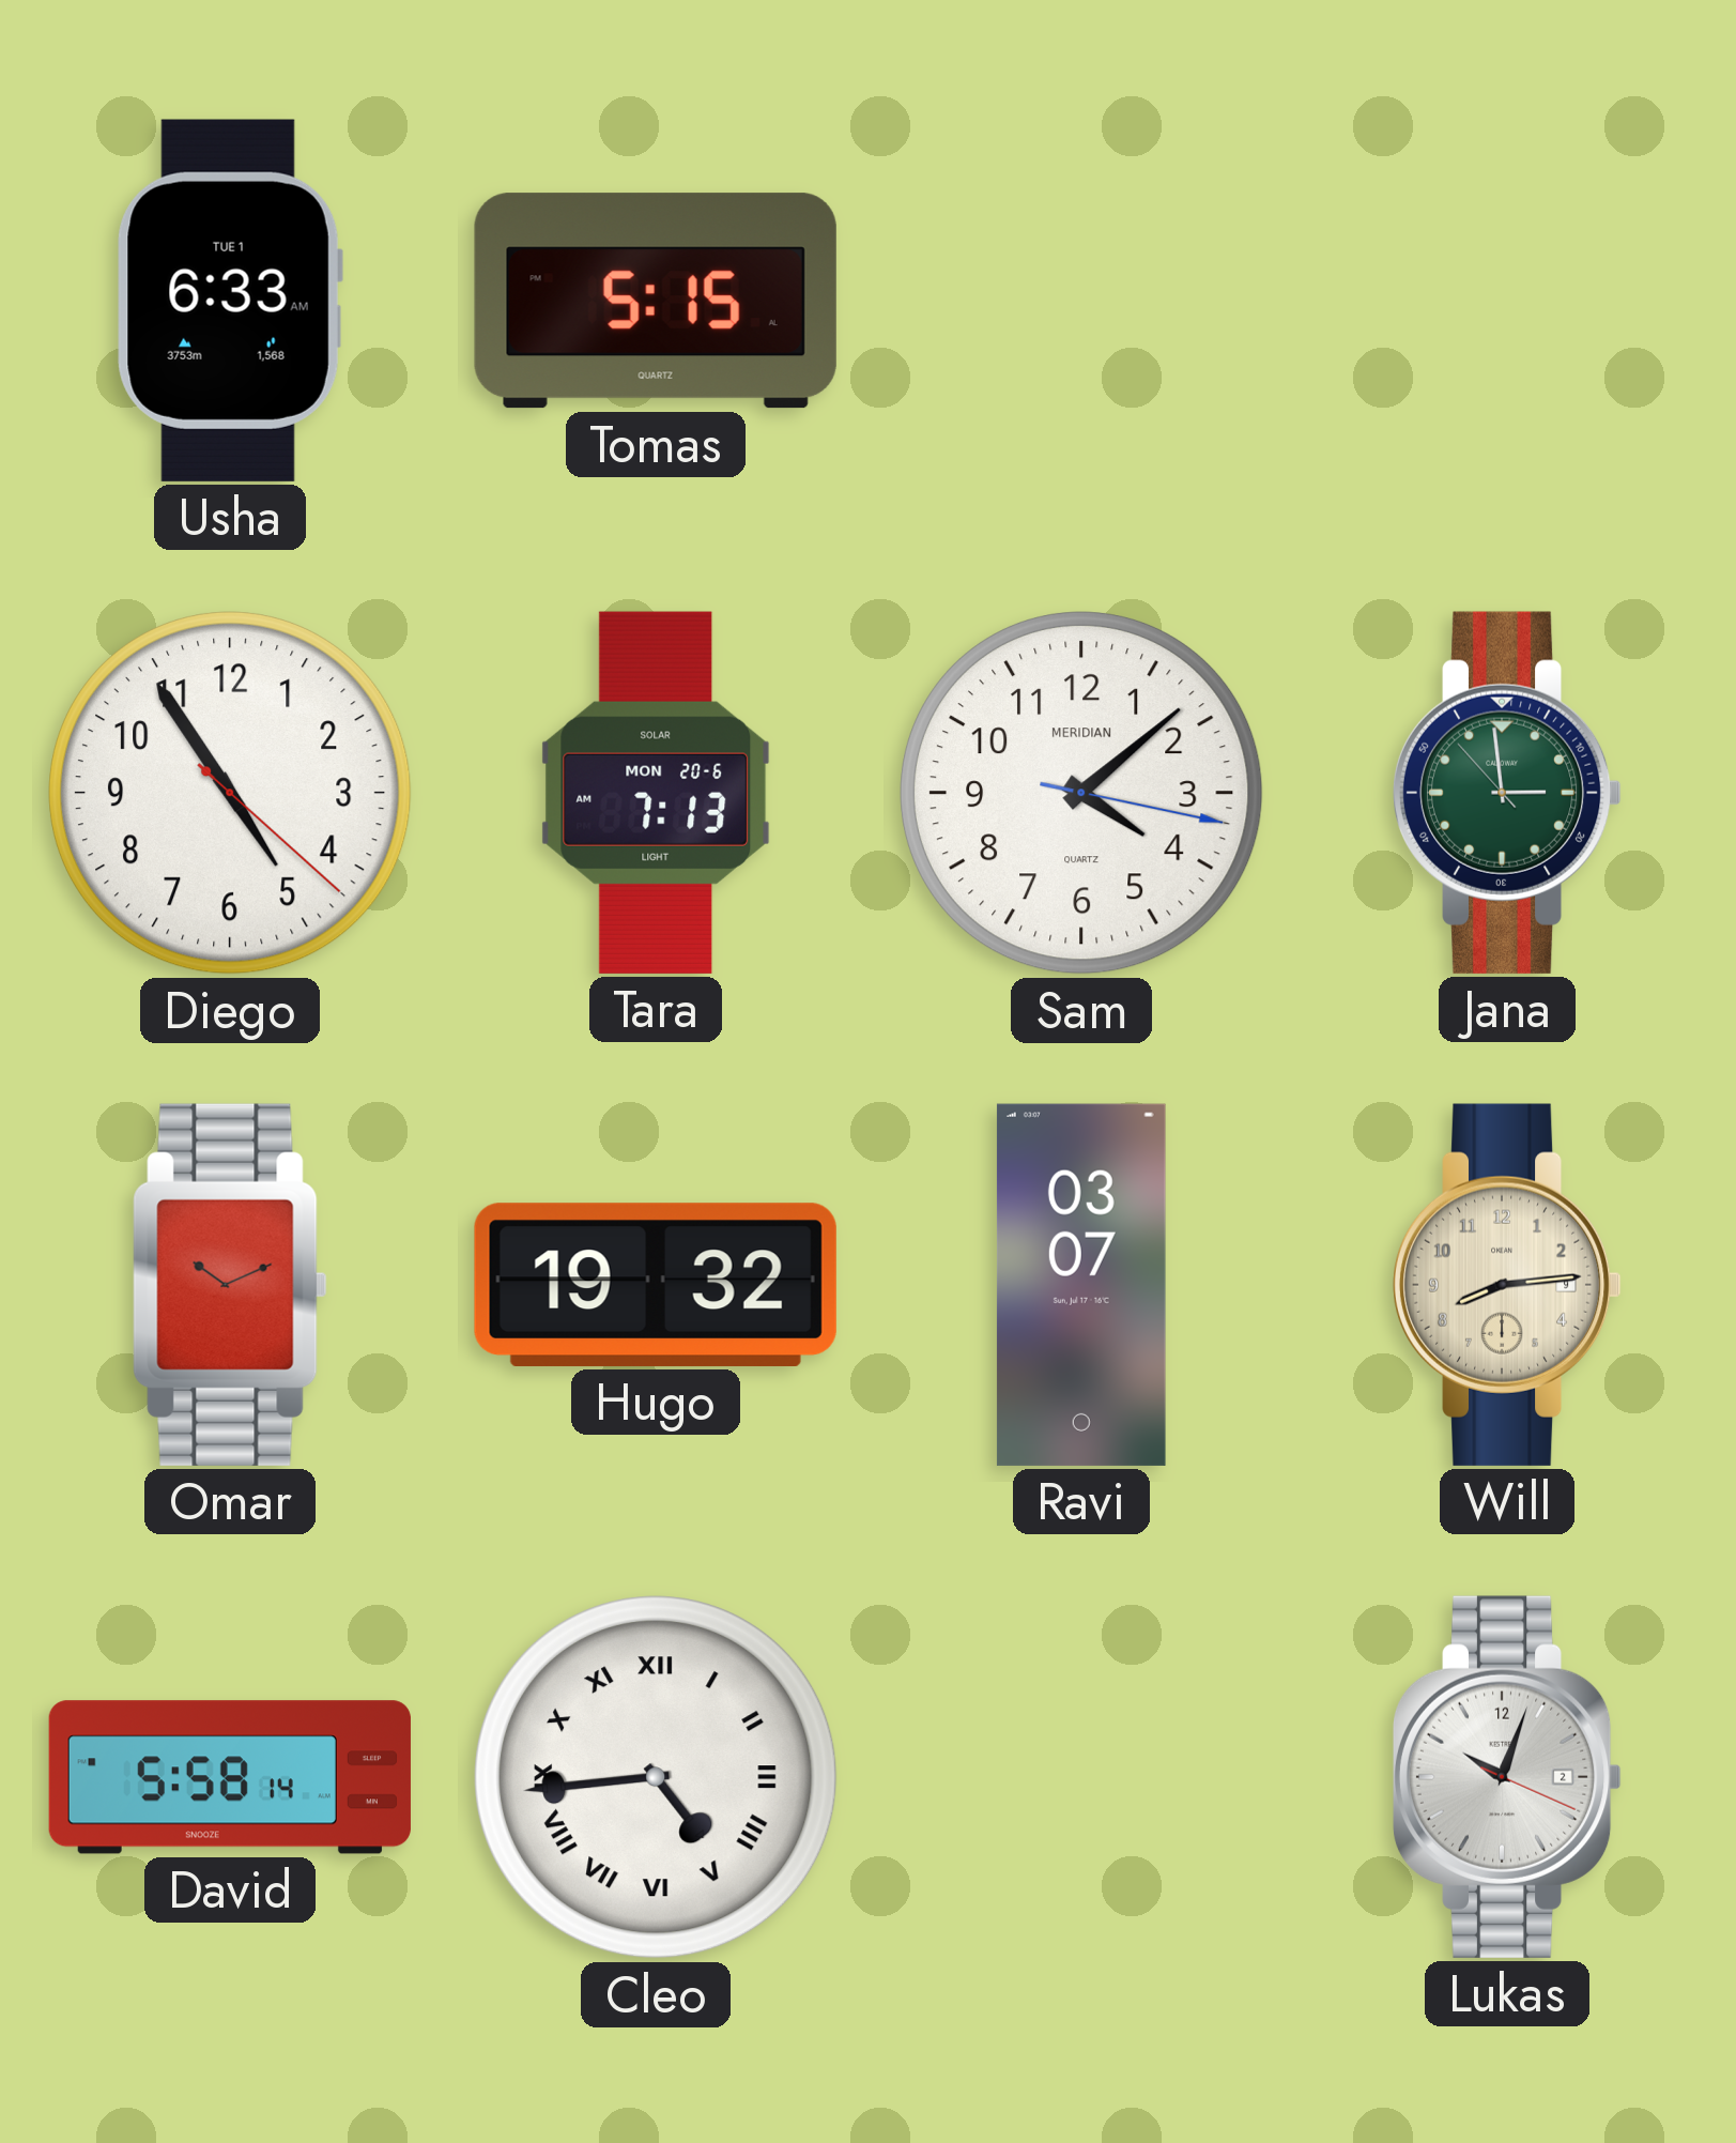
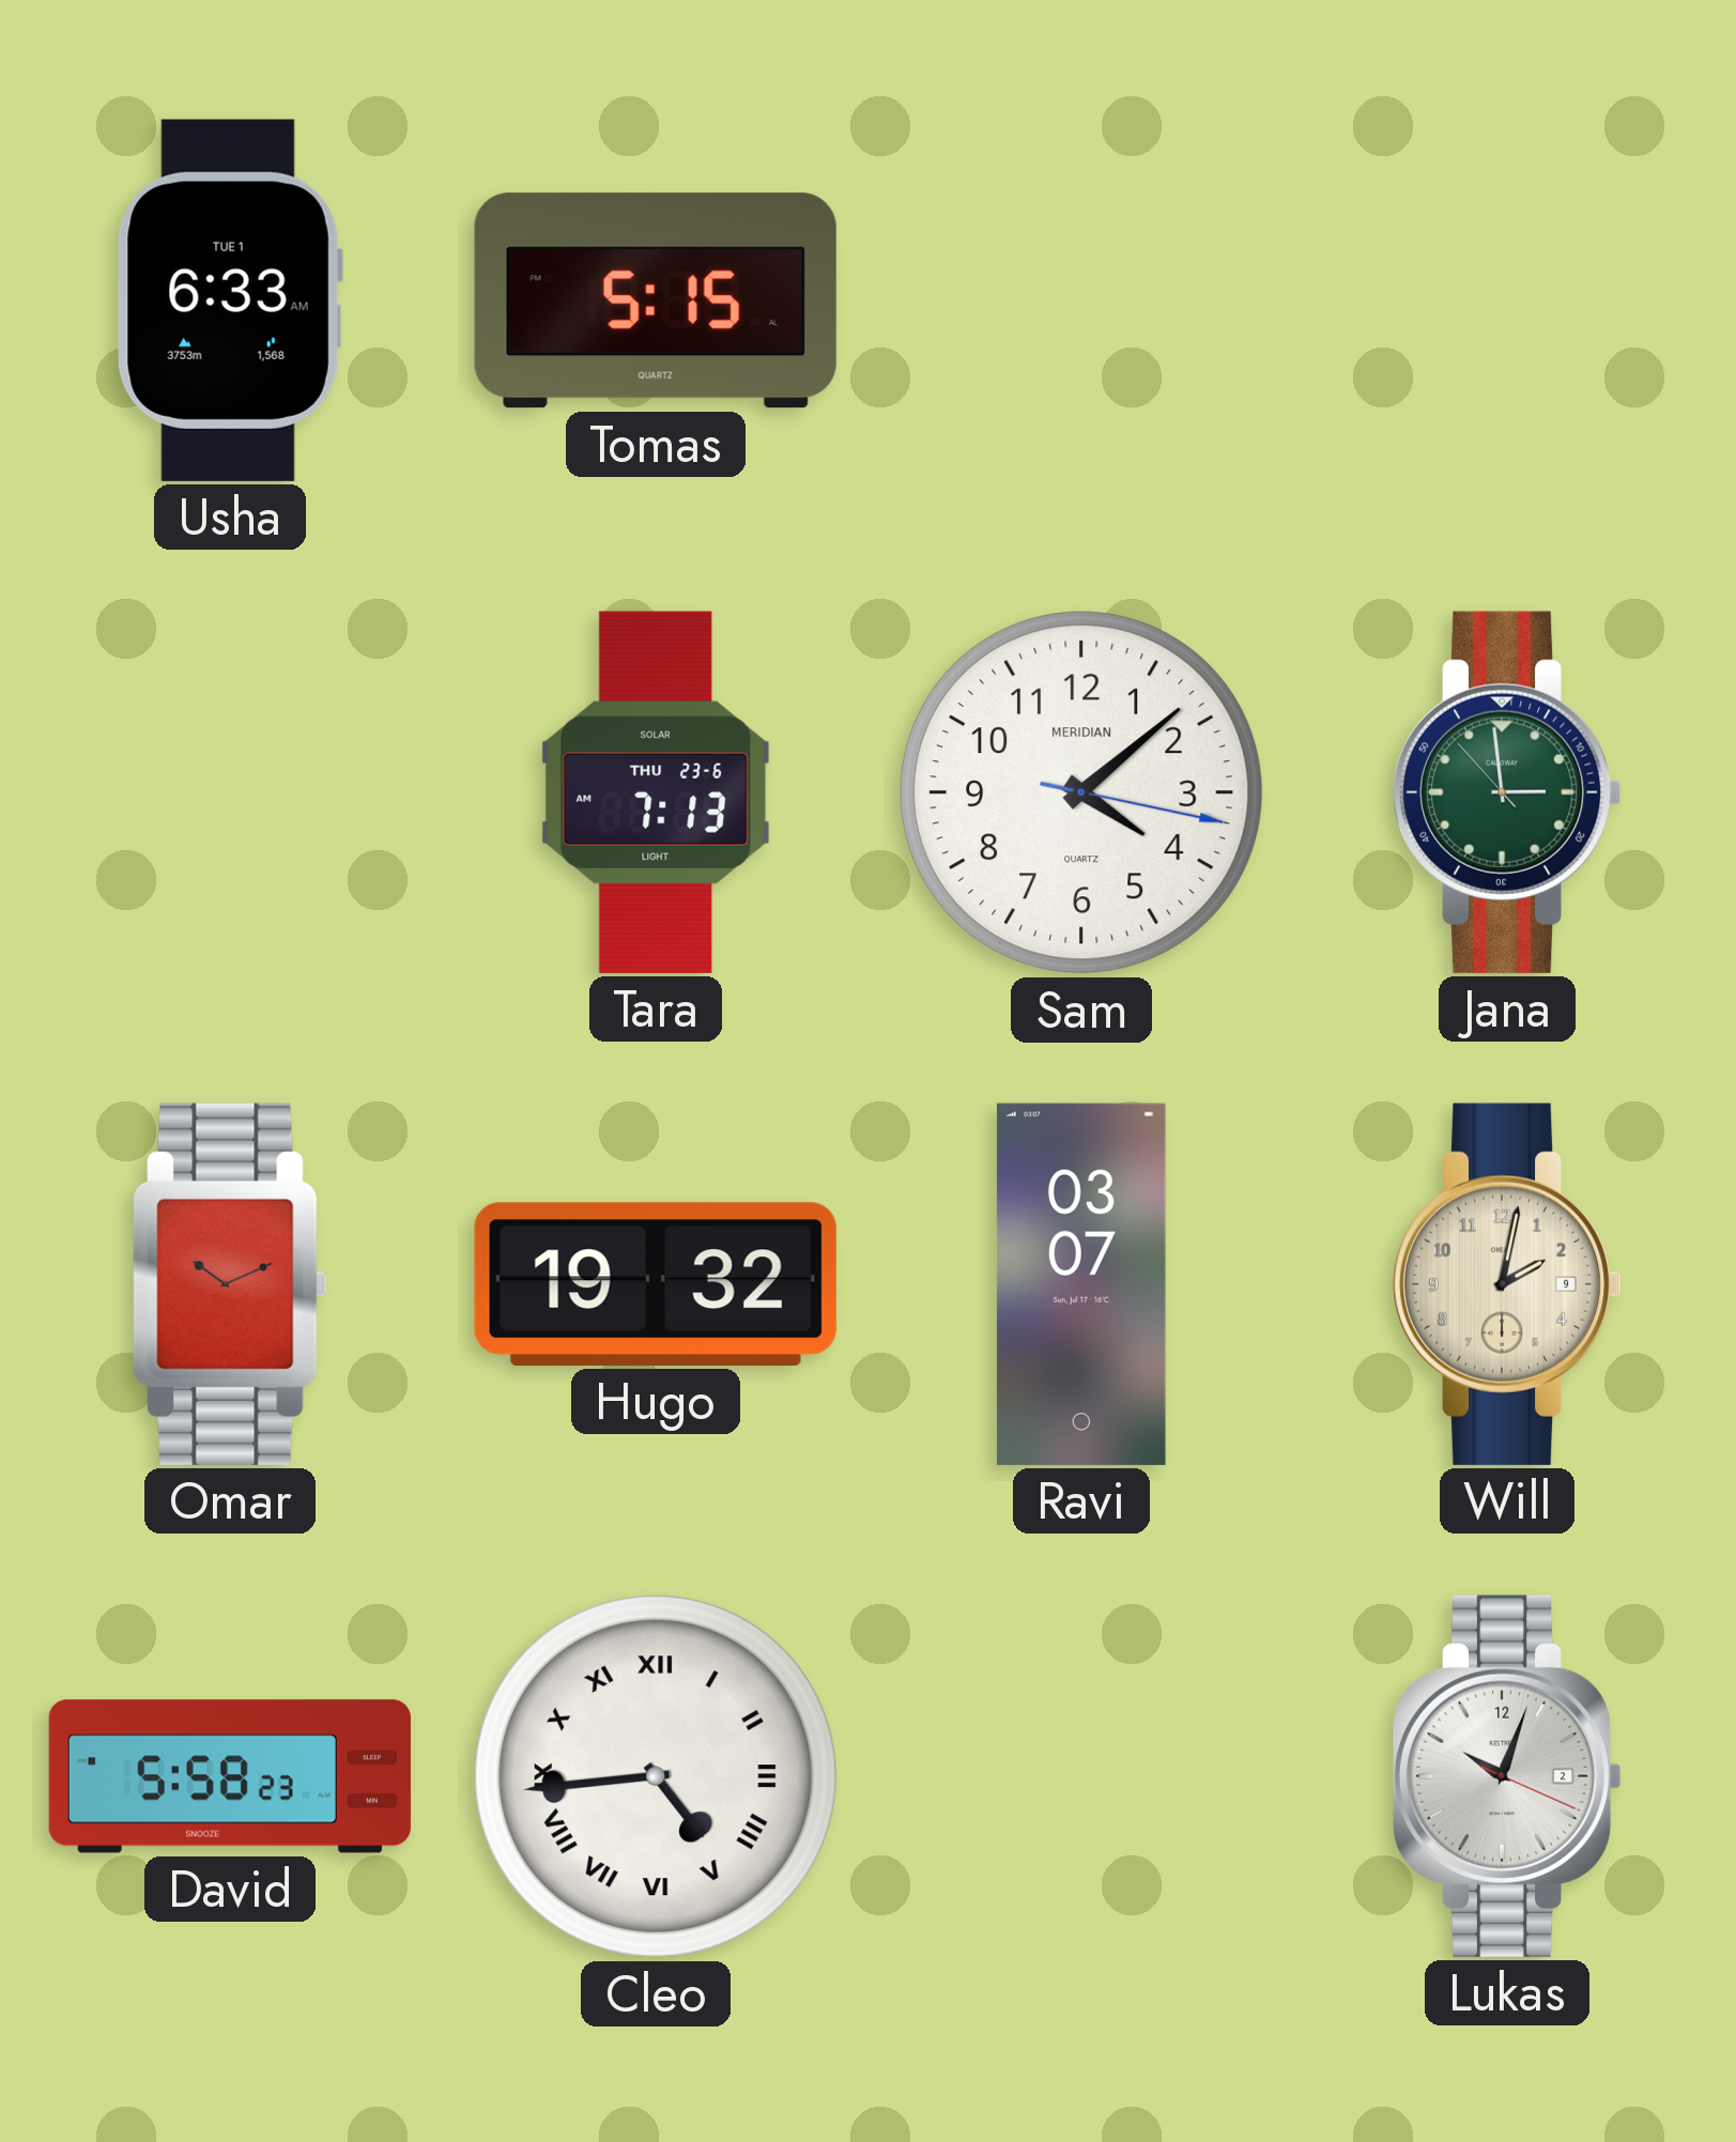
Diego: 4:54 -> none
Tara date: MON 20-6 -> THU 23-6
Will: 8:14 -> 2:02
David: 5:58:14 -> 5:58:23
